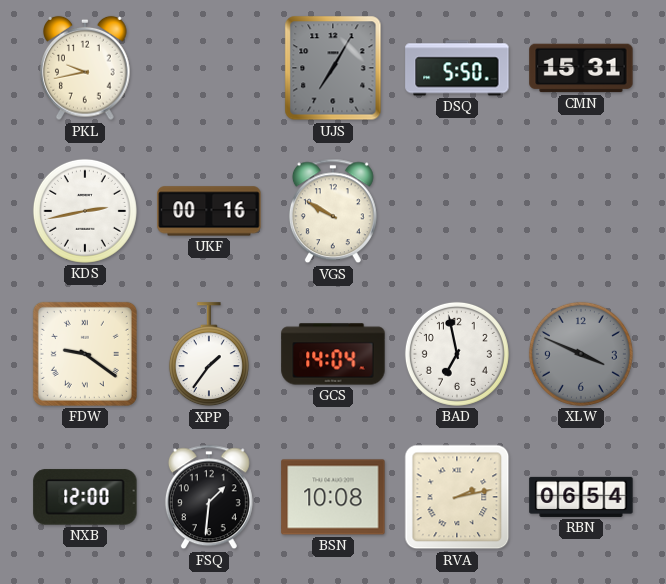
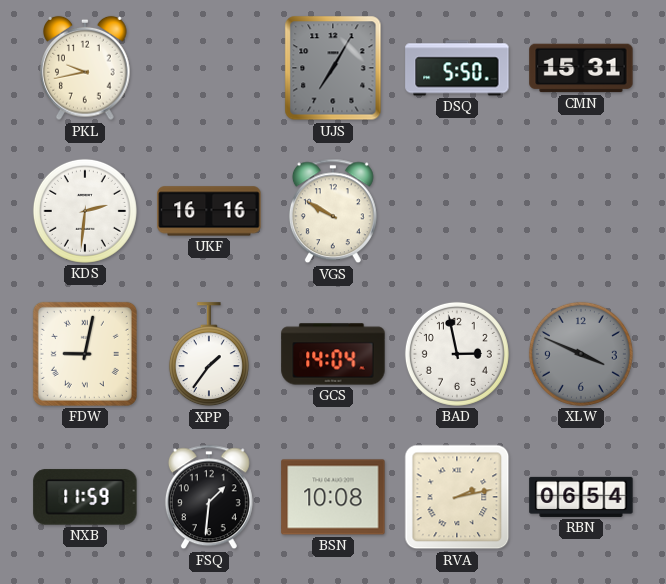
KDS: 2:43 -> 2:31
UKF: 00:16 -> 16:16
FDW: 9:21 -> 9:02
BAD: 6:58 -> 2:58
NXB: 12:00 -> 11:59
